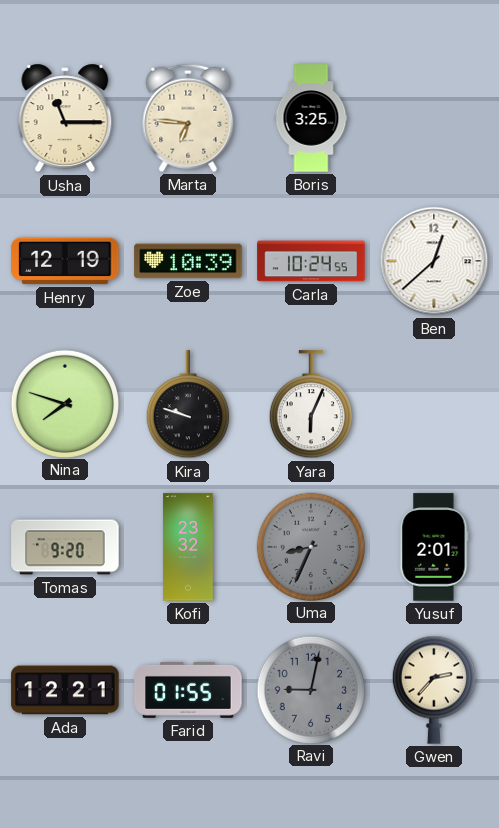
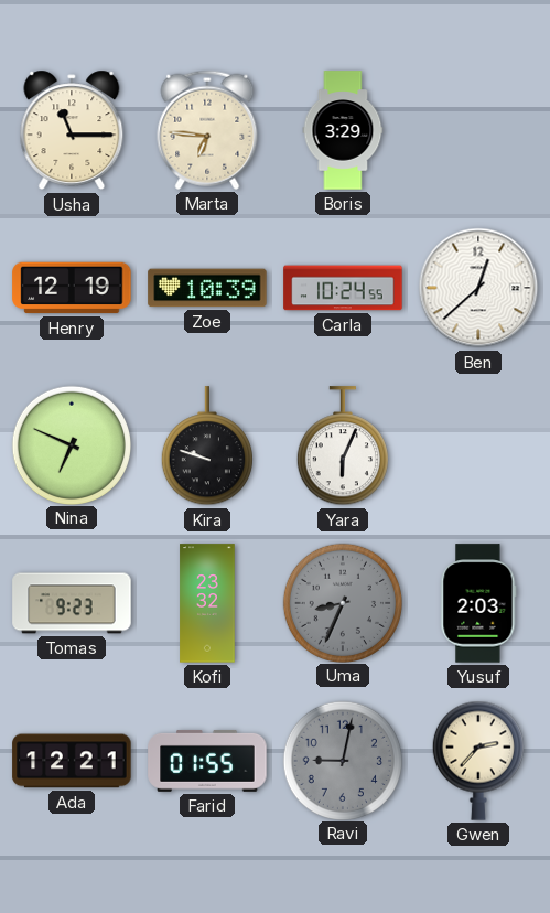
Boris: 3:25 -> 3:29
Nina: 7:48 -> 6:49
Tomas: 9:20 -> 9:23
Yusuf: 2:01 -> 2:03
